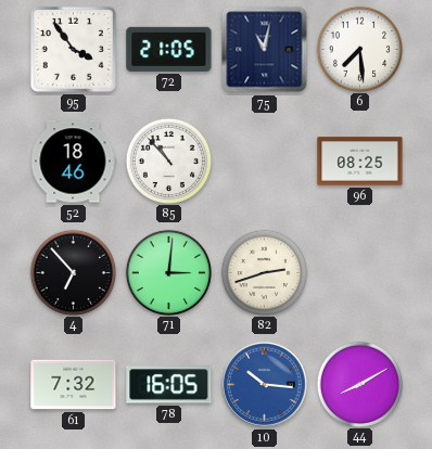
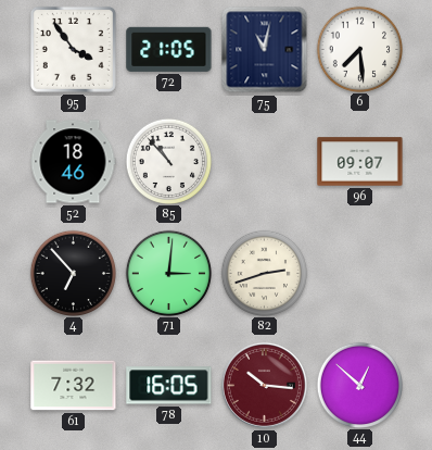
96: 08:25 -> 09:07
10 dial: blue -> burgundy
44: 8:10 -> 12:52
